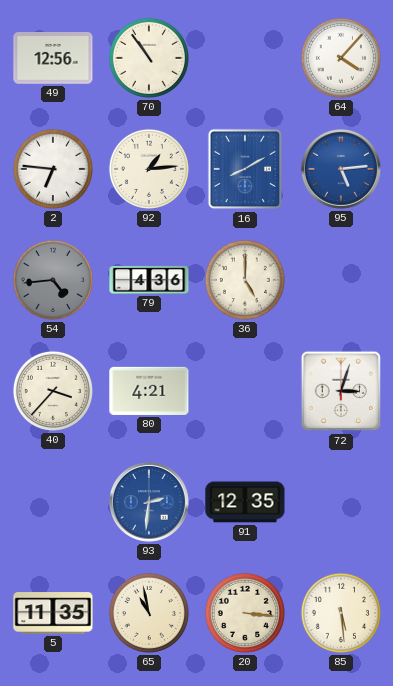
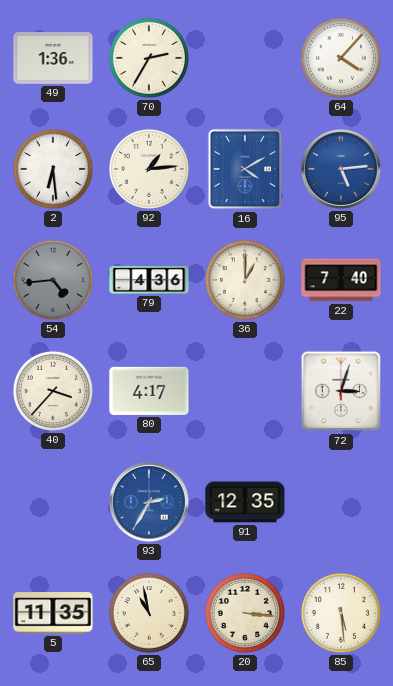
49: 12:56 -> 1:36
70: 10:54 -> 2:35
2: 6:46 -> 6:29
16: 8:10 -> 4:10
36: 5:00 -> 1:00
22: none -> 7:40
80: 4:21 -> 4:17
93: 2:31 -> 2:35
